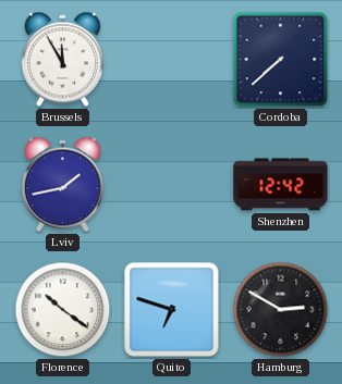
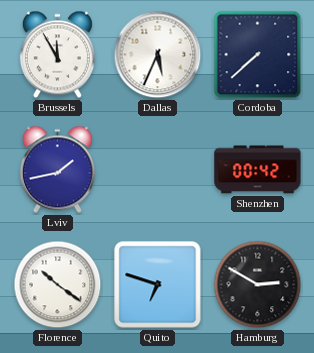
Dallas: none -> 5:34
Shenzhen: 12:42 -> 00:42
